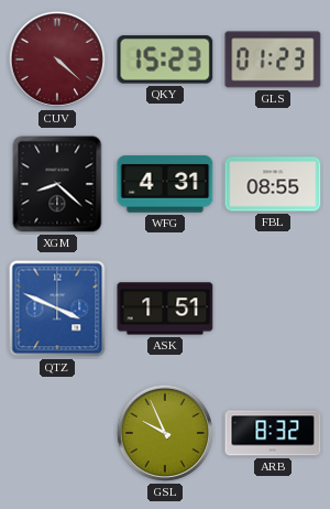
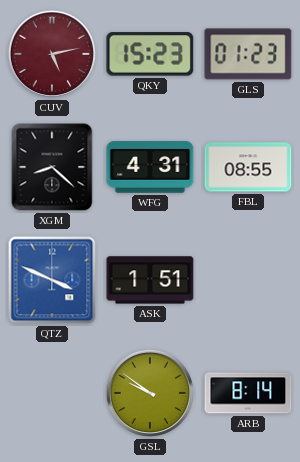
CUV: 4:22 -> 5:13
GSL: 9:56 -> 9:51
ARB: 8:32 -> 8:14
